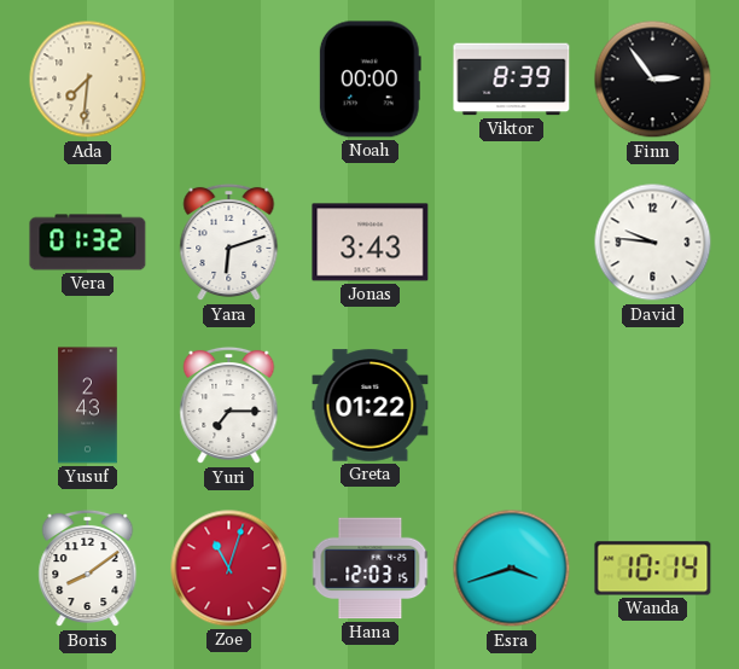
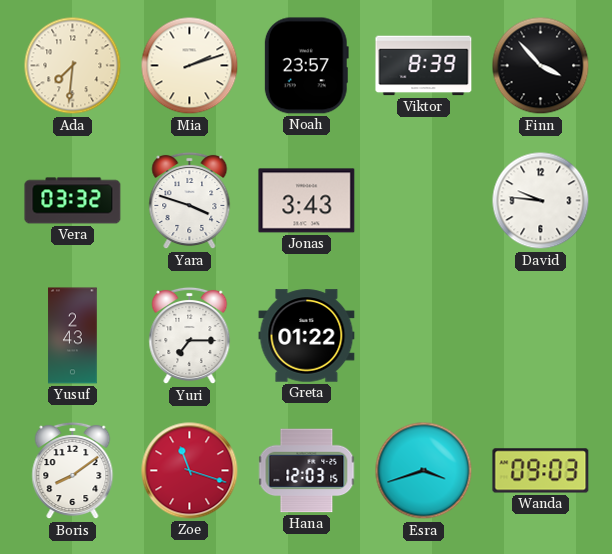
Mia: none -> 2:12
Noah: 00:00 -> 23:57
Finn: 2:54 -> 3:53
Vera: 01:32 -> 03:32
Yara: 6:12 -> 3:48
Zoe: 11:03 -> 11:18
Wanda: 10:14 -> 09:03
